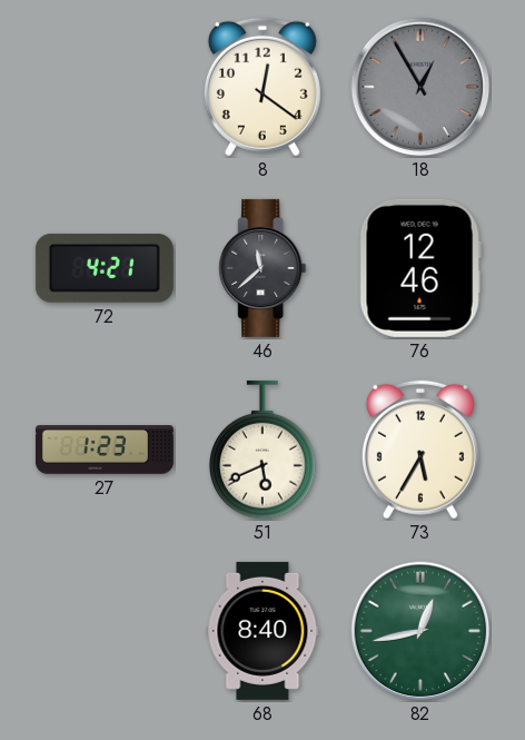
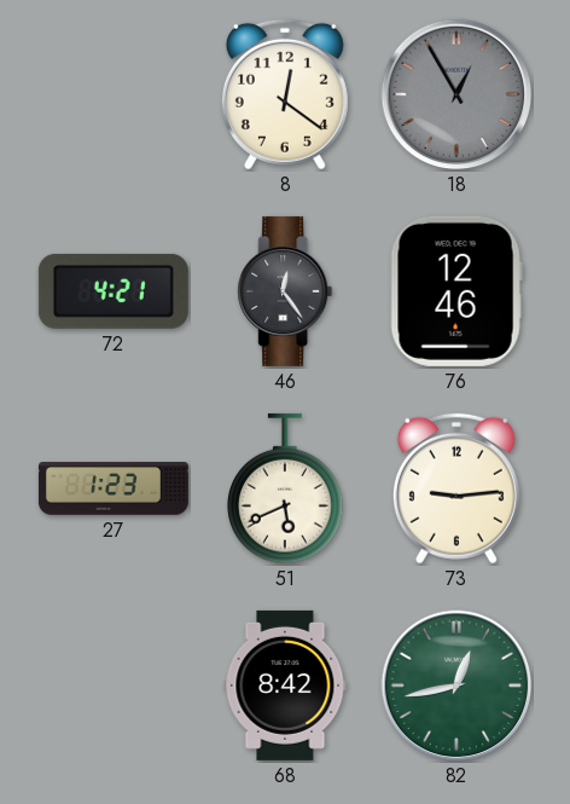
46: 11:38 -> 12:24
73: 5:35 -> 9:14
68: 8:40 -> 8:42
